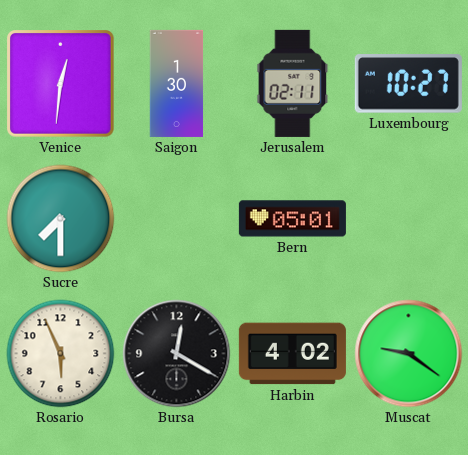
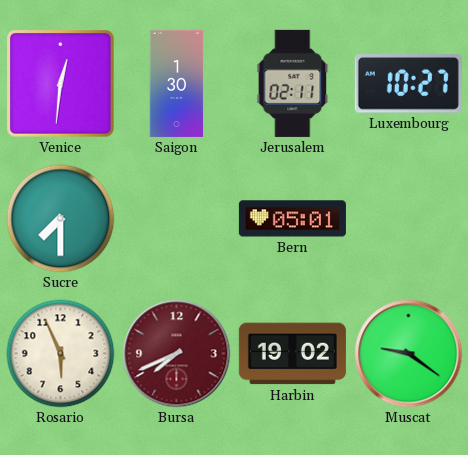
Bursa: 12:20 -> 7:41
Bursa dial: black -> burgundy
Harbin: 4:02 -> 19:02
